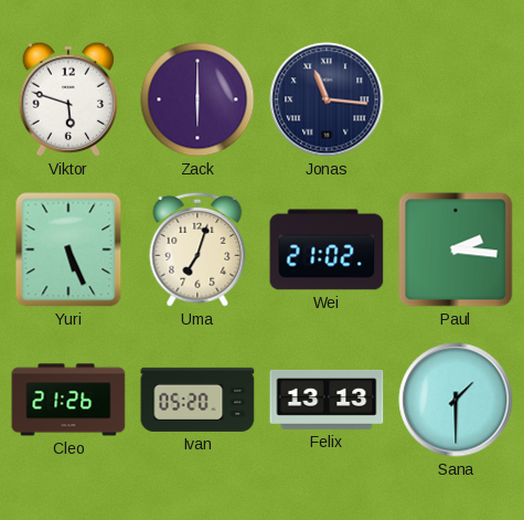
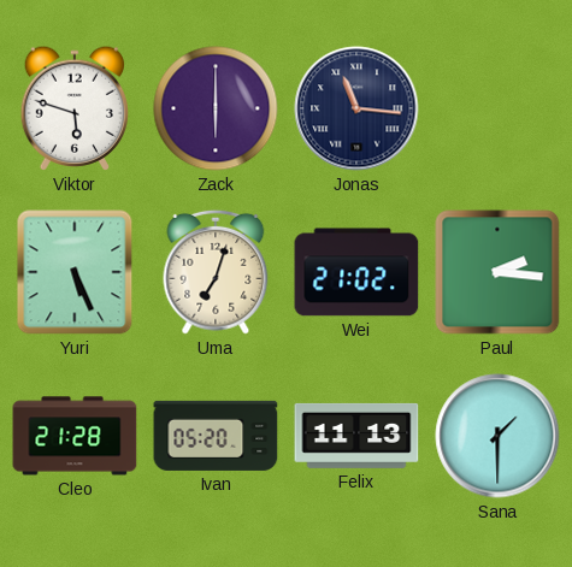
Cleo: 21:26 -> 21:28
Felix: 13:13 -> 11:13
